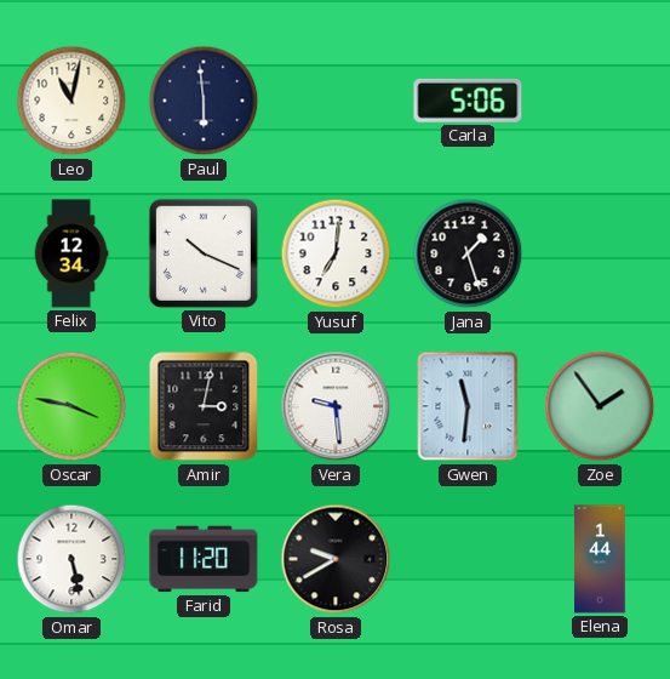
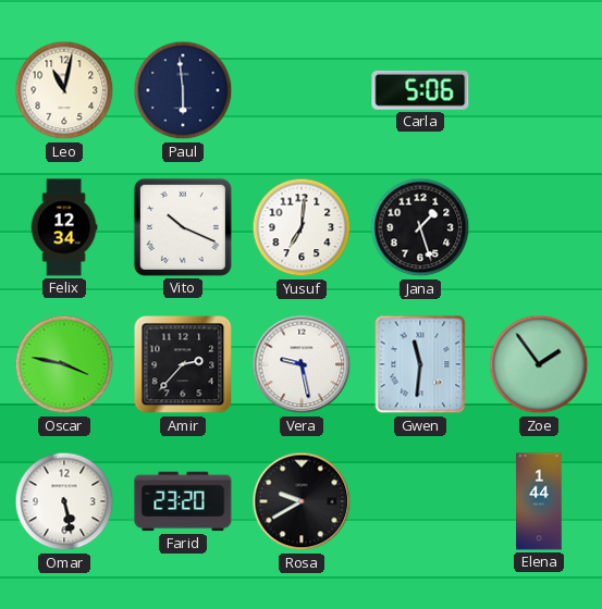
Amir: 3:02 -> 2:37
Vera: 9:29 -> 9:28
Farid: 11:20 -> 23:20
